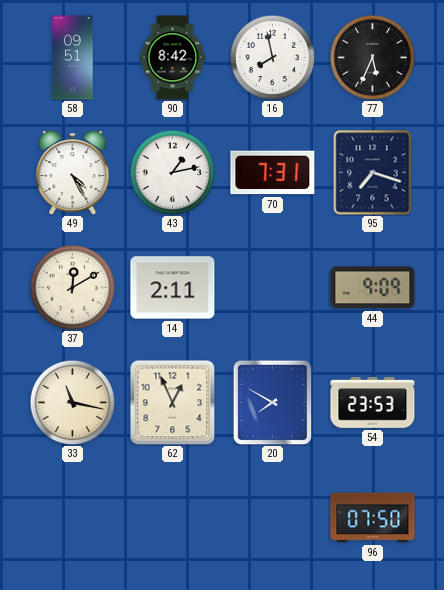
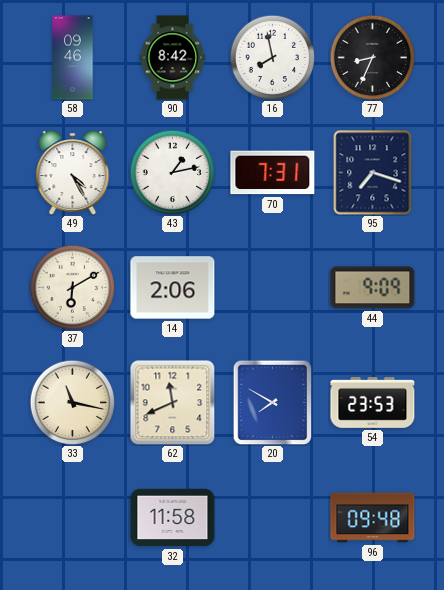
58: 09:51 -> 09:46
77: 5:34 -> 8:34
37: 12:10 -> 6:10
14: 2:11 -> 2:06
62: 12:56 -> 11:41
32: none -> 11:58
96: 07:50 -> 09:48
